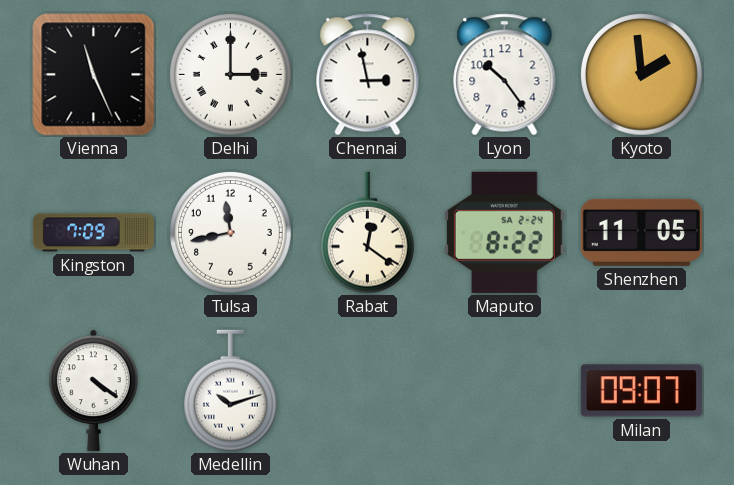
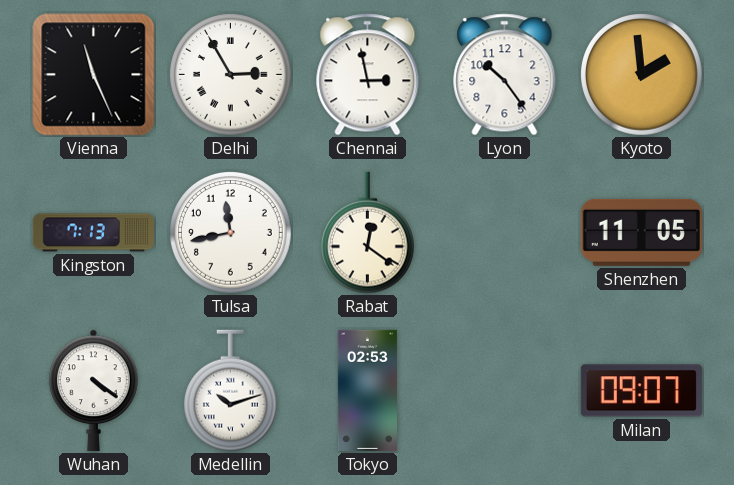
Delhi: 3:00 -> 2:55
Kingston: 7:09 -> 7:13
Maputo: 8:22 -> none
Tokyo: none -> 02:53
